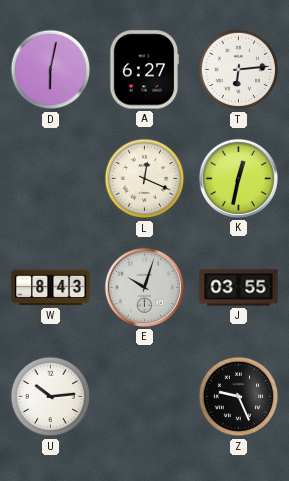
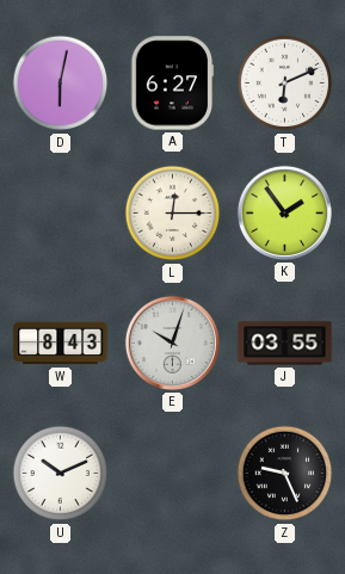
T: 6:14 -> 6:11
L: 12:19 -> 12:15
K: 12:32 -> 1:54
U: 10:14 -> 10:11
